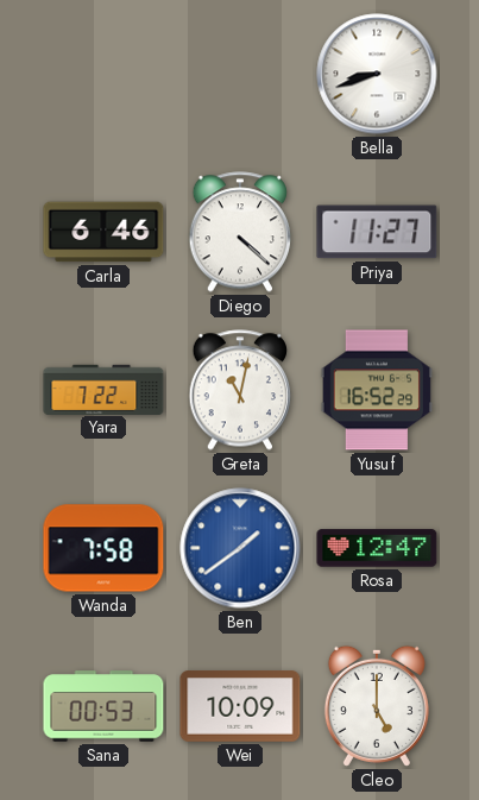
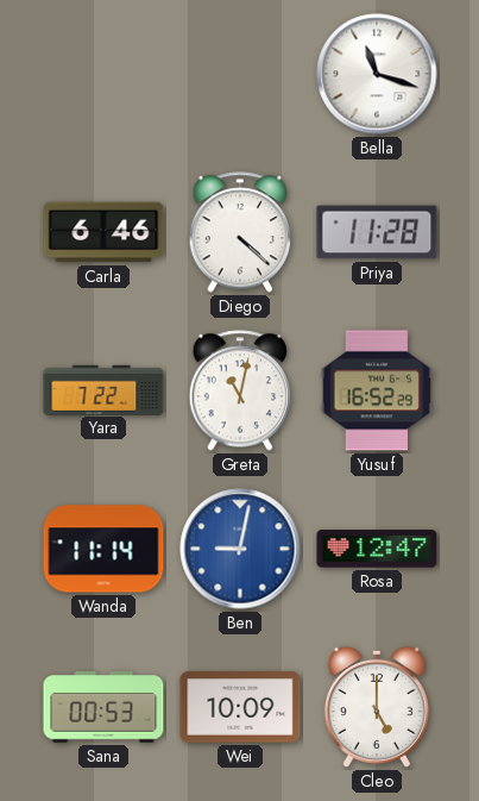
Bella: 8:42 -> 11:18
Priya: 11:27 -> 11:28
Wanda: 7:58 -> 11:14
Ben: 1:39 -> 9:02
